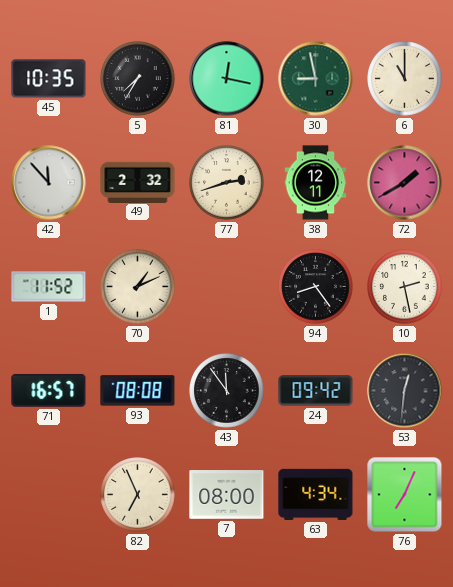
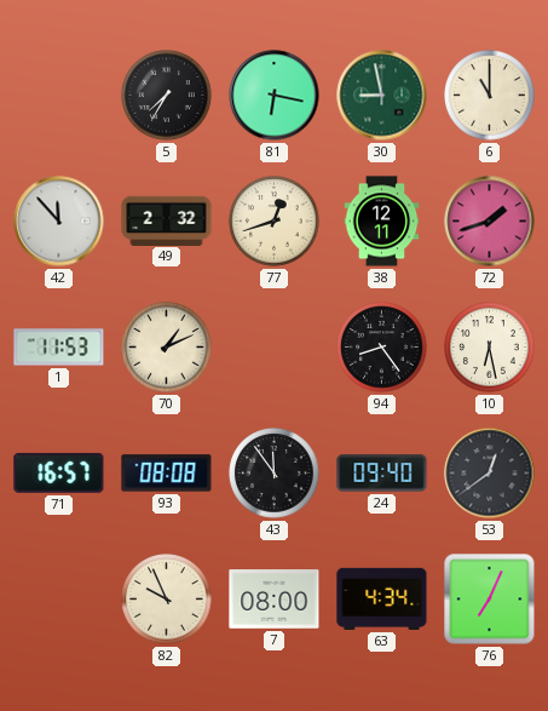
45: 10:35 -> none
81: 12:17 -> 6:17
77: 2:42 -> 12:42
72: 1:40 -> 1:42
1: 11:52 -> 11:53
10: 2:28 -> 6:28
24: 09:42 -> 09:40
53: 12:31 -> 12:39
82: 6:56 -> 9:56
